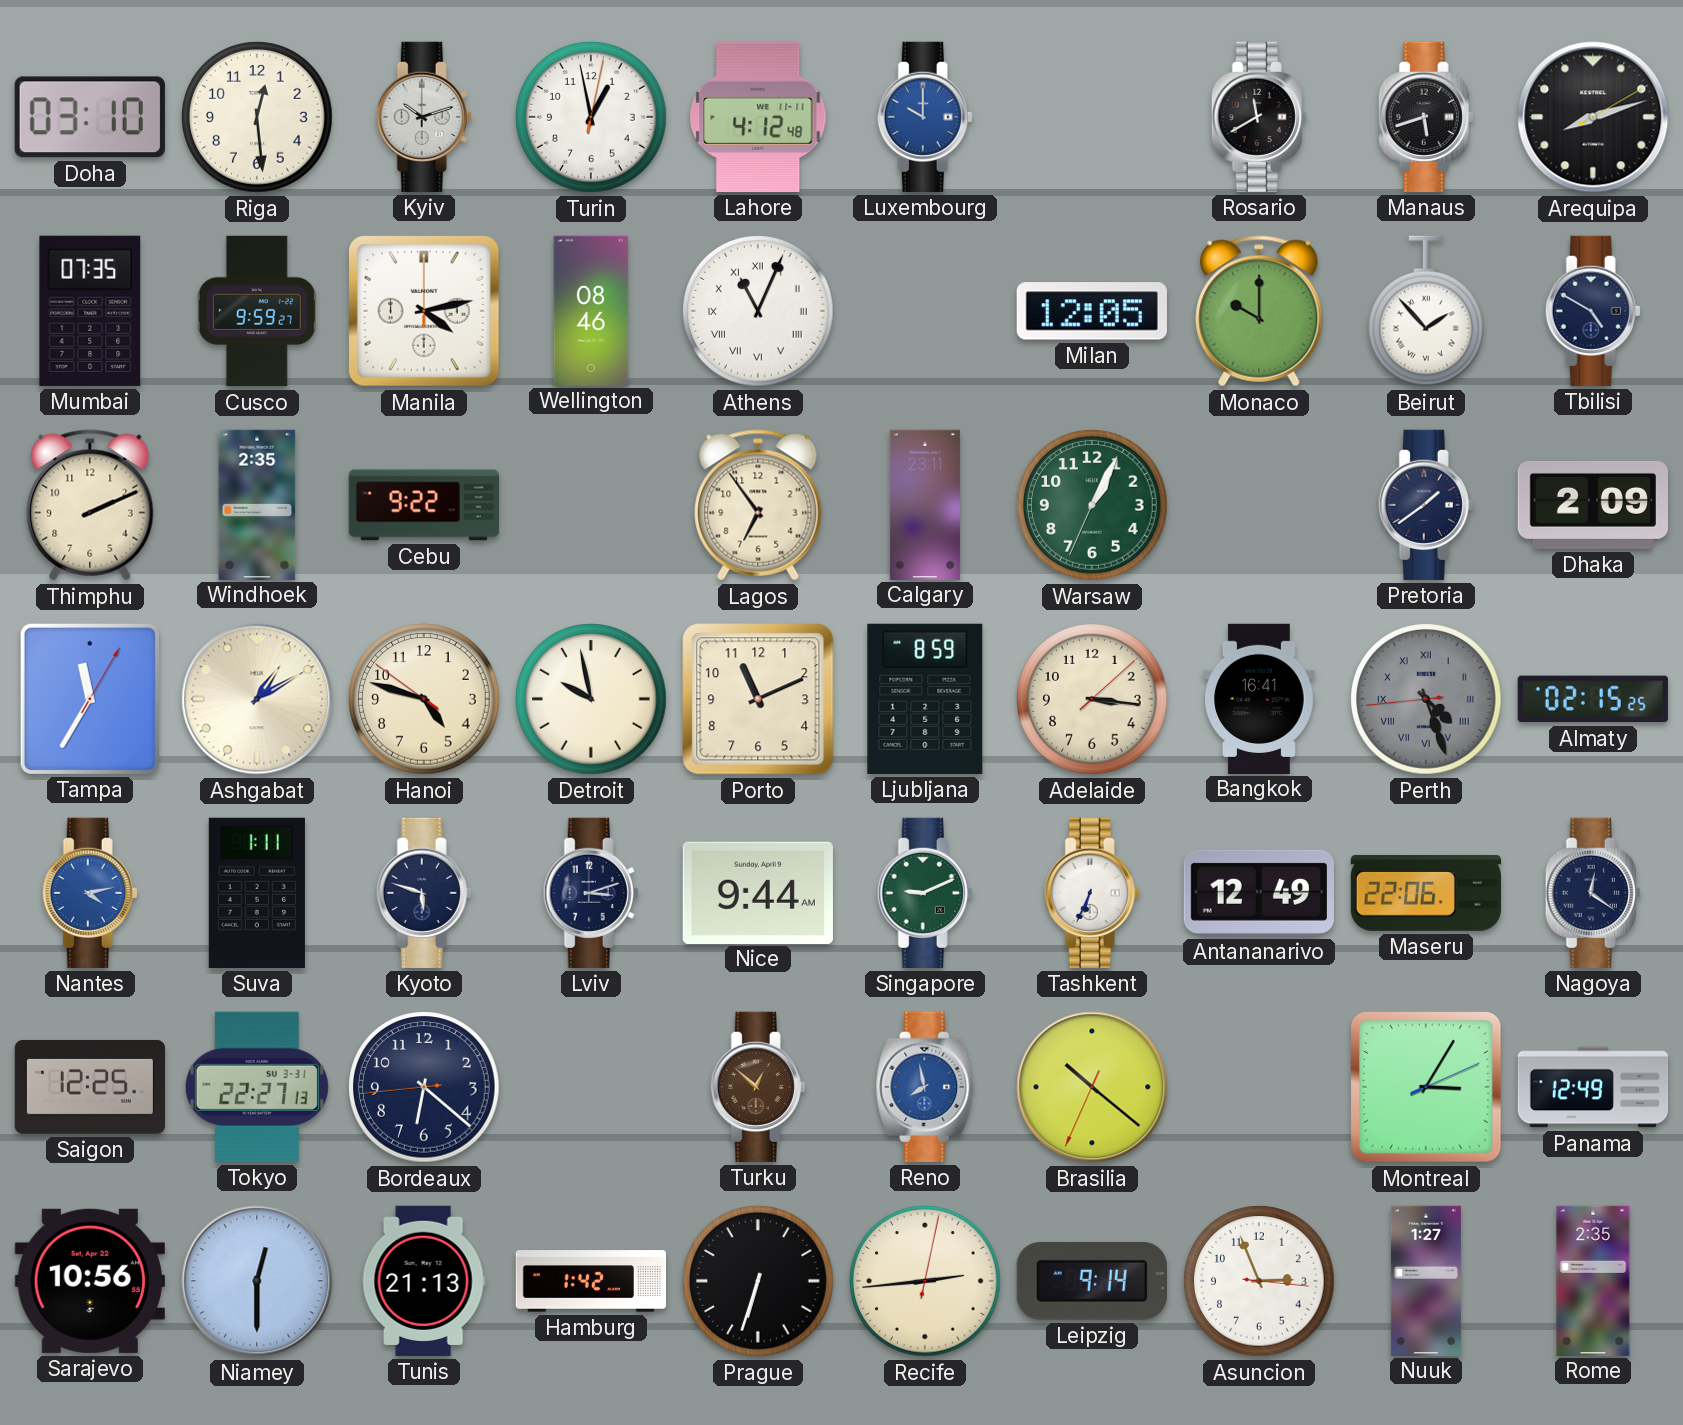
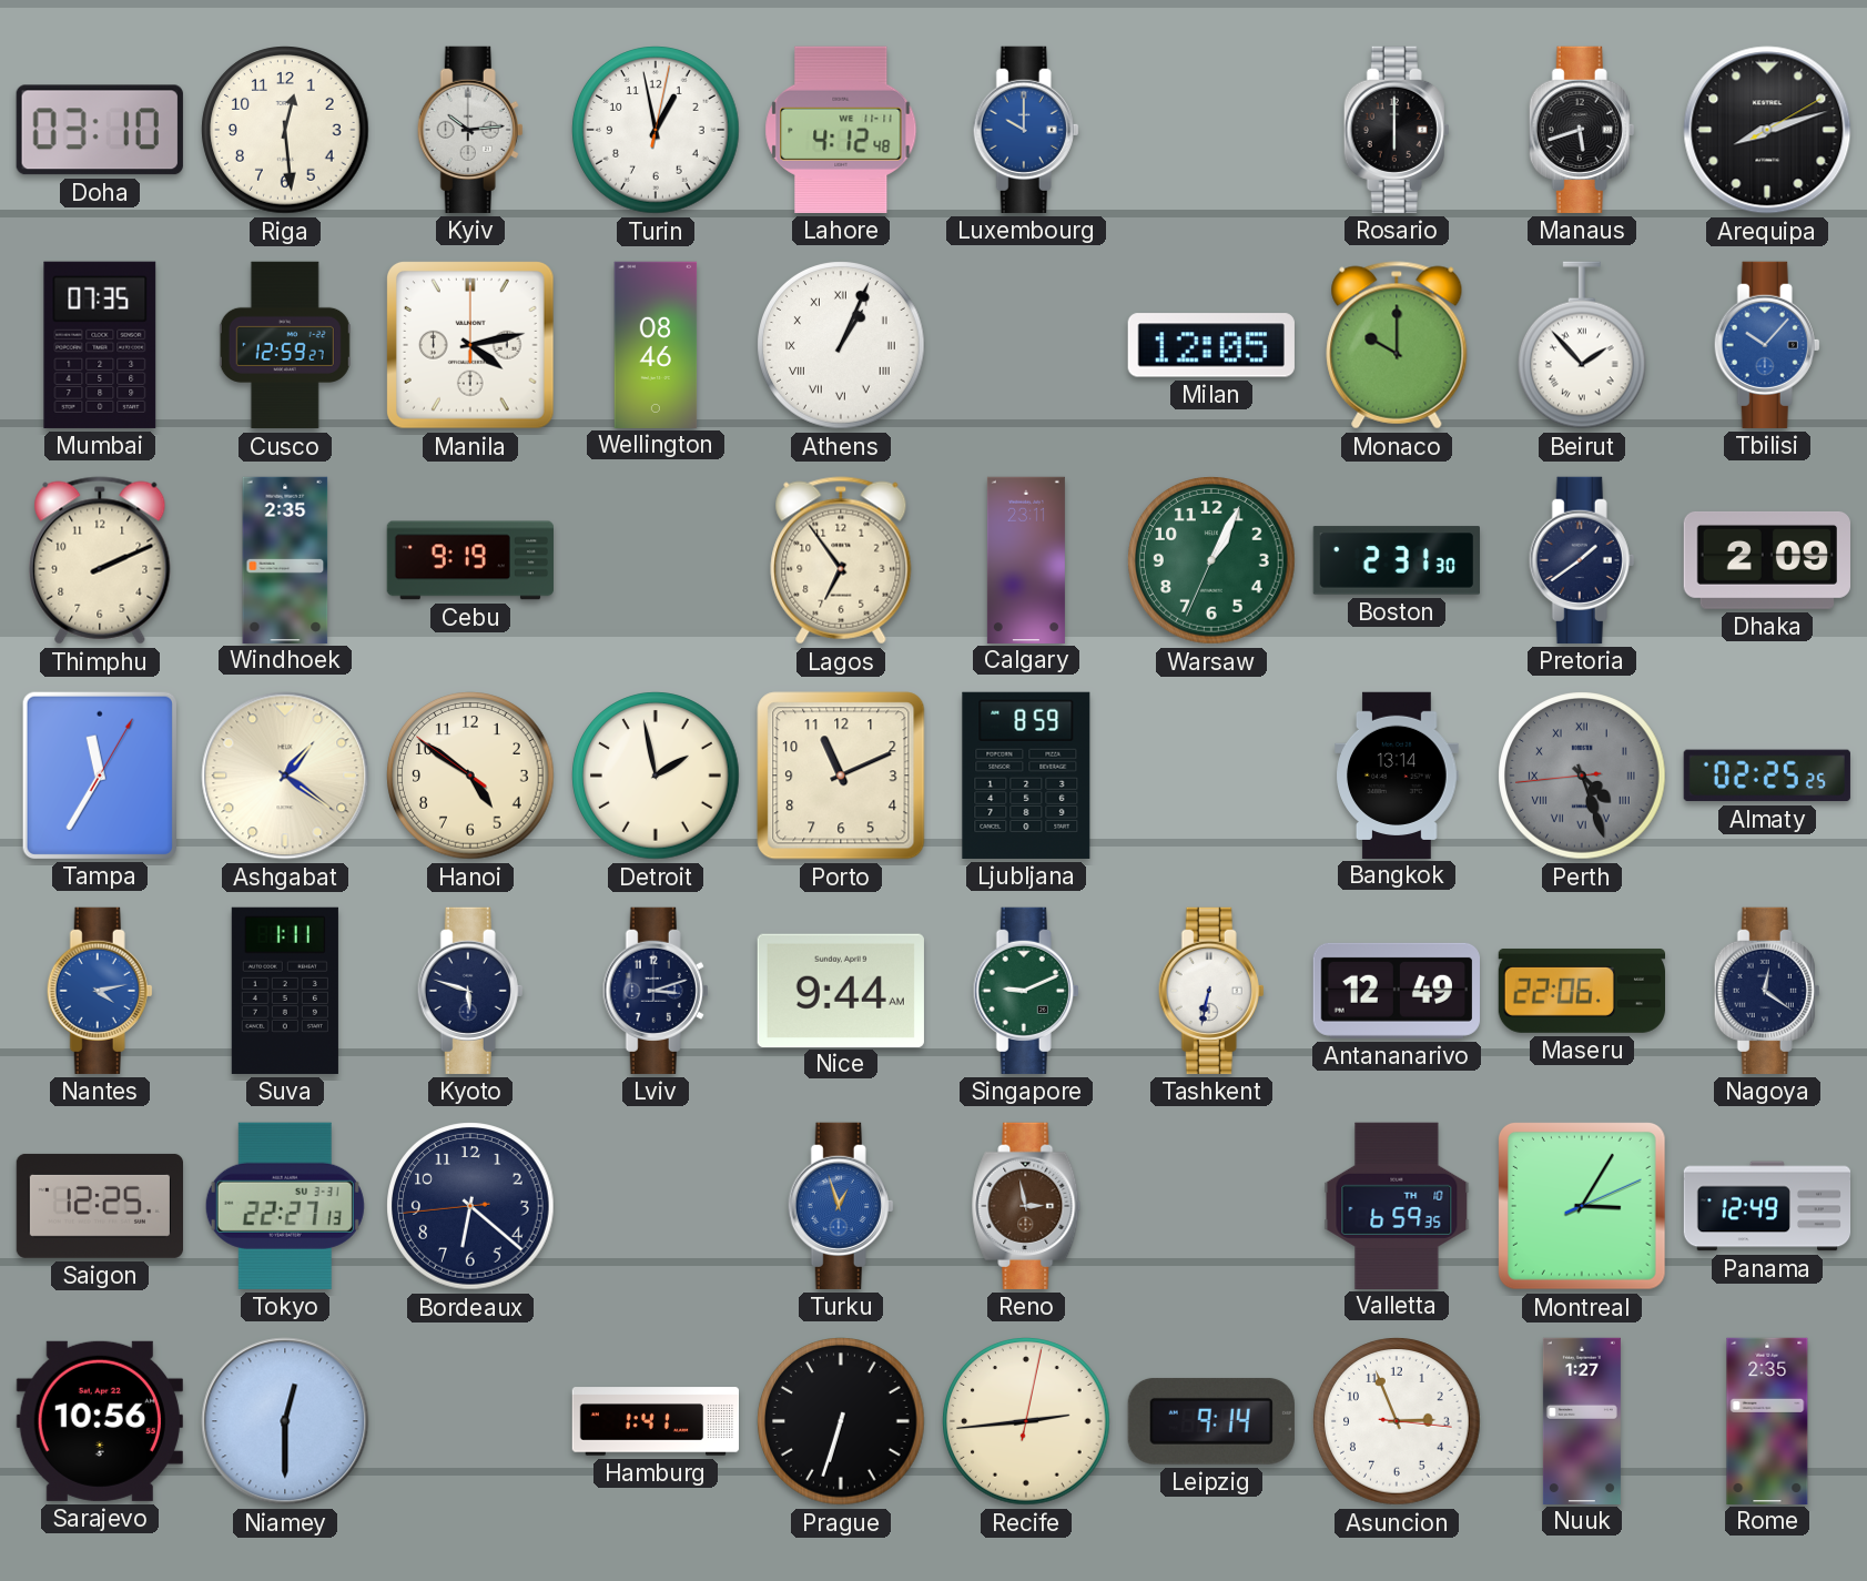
Kyiv: 10:12 -> 10:14
Rosario: 11:40 -> 6:00
Cusco: 9:59 -> 12:59
Athens: 11:04 -> 1:04
Tbilisi: 4:50 -> 10:07
Tbilisi dial: navy -> blue
Cebu: 9:22 -> 9:19
Boston: none -> 2:31
Ashgabat: 1:10 -> 1:21
Hanoi: 4:47 -> 4:50
Detroit: 9:58 -> 1:58
Adelaide: 3:16 -> none
Bangkok: 16:41 -> 13:14
Almaty: 02:15 -> 02:25
Tashkent: 6:34 -> 6:32
Turku: 12:52 -> 12:57
Turku dial: brown -> blue
Reno: 7:58 -> 2:58
Reno dial: blue -> brown
Brasilia: 10:21 -> none
Valletta: none -> 6:59
Tunis: 21:13 -> none
Hamburg: 1:42 -> 1:41
